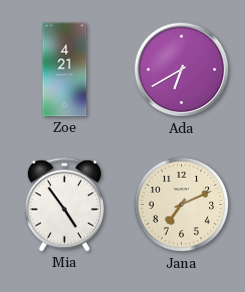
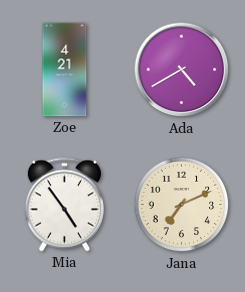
Ada: 6:40 -> 4:40
